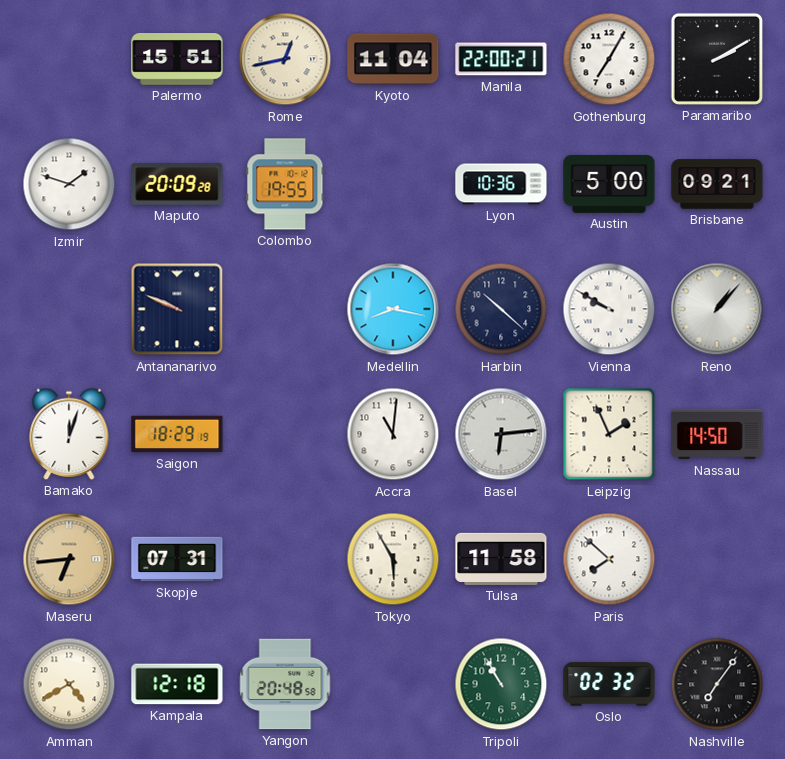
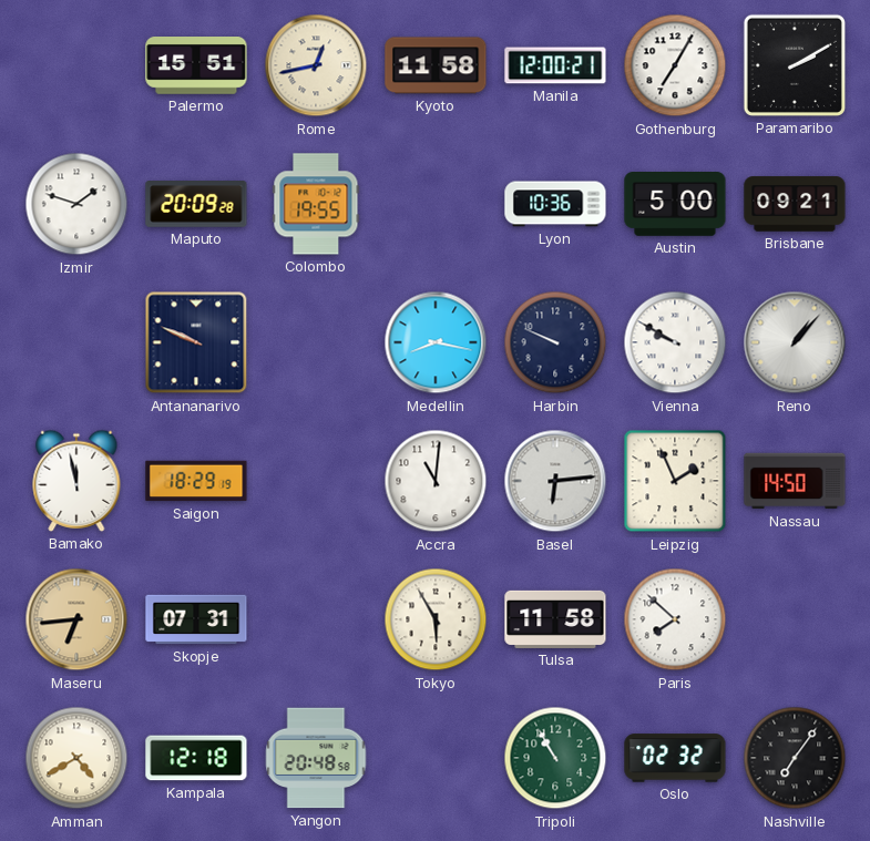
Kyoto: 11:04 -> 11:58
Manila: 22:00 -> 12:00
Harbin: 10:22 -> 9:49
Bamako: 12:03 -> 11:58
